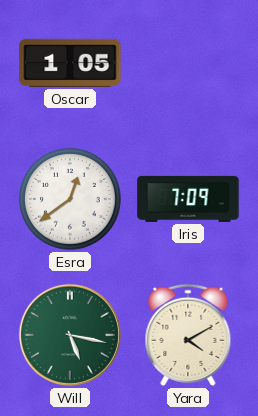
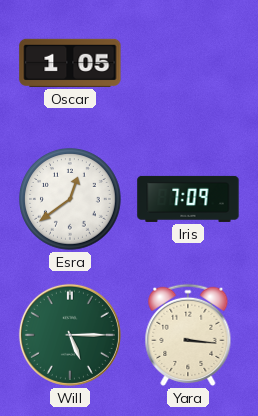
Will: 5:17 -> 5:15
Yara: 4:10 -> 3:16
